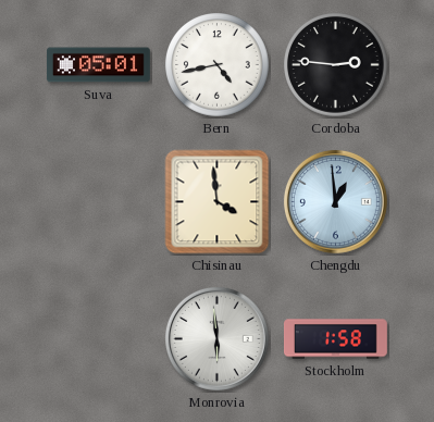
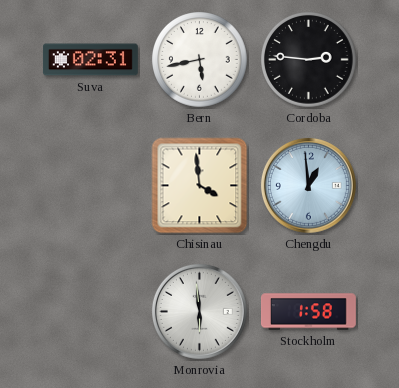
Suva: 05:01 -> 02:31
Bern: 4:43 -> 5:43
